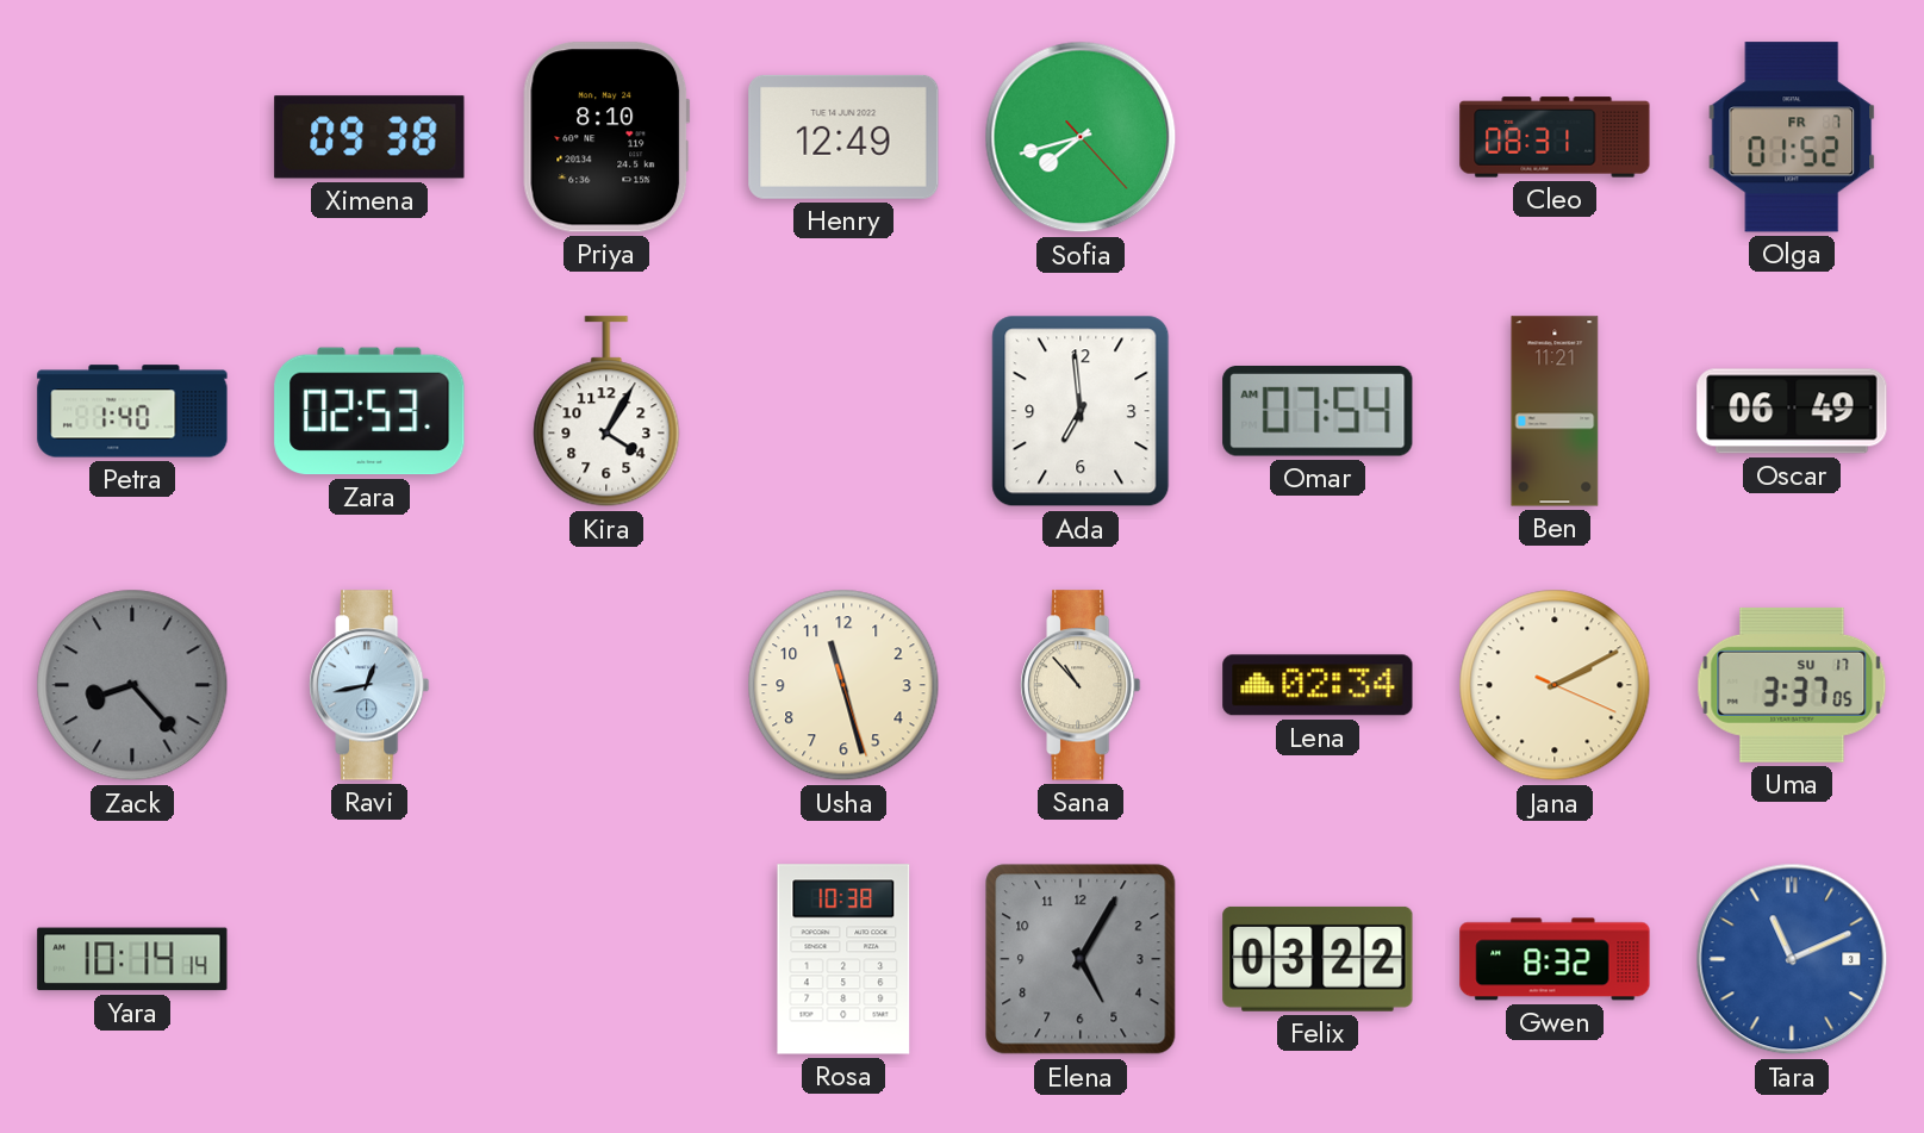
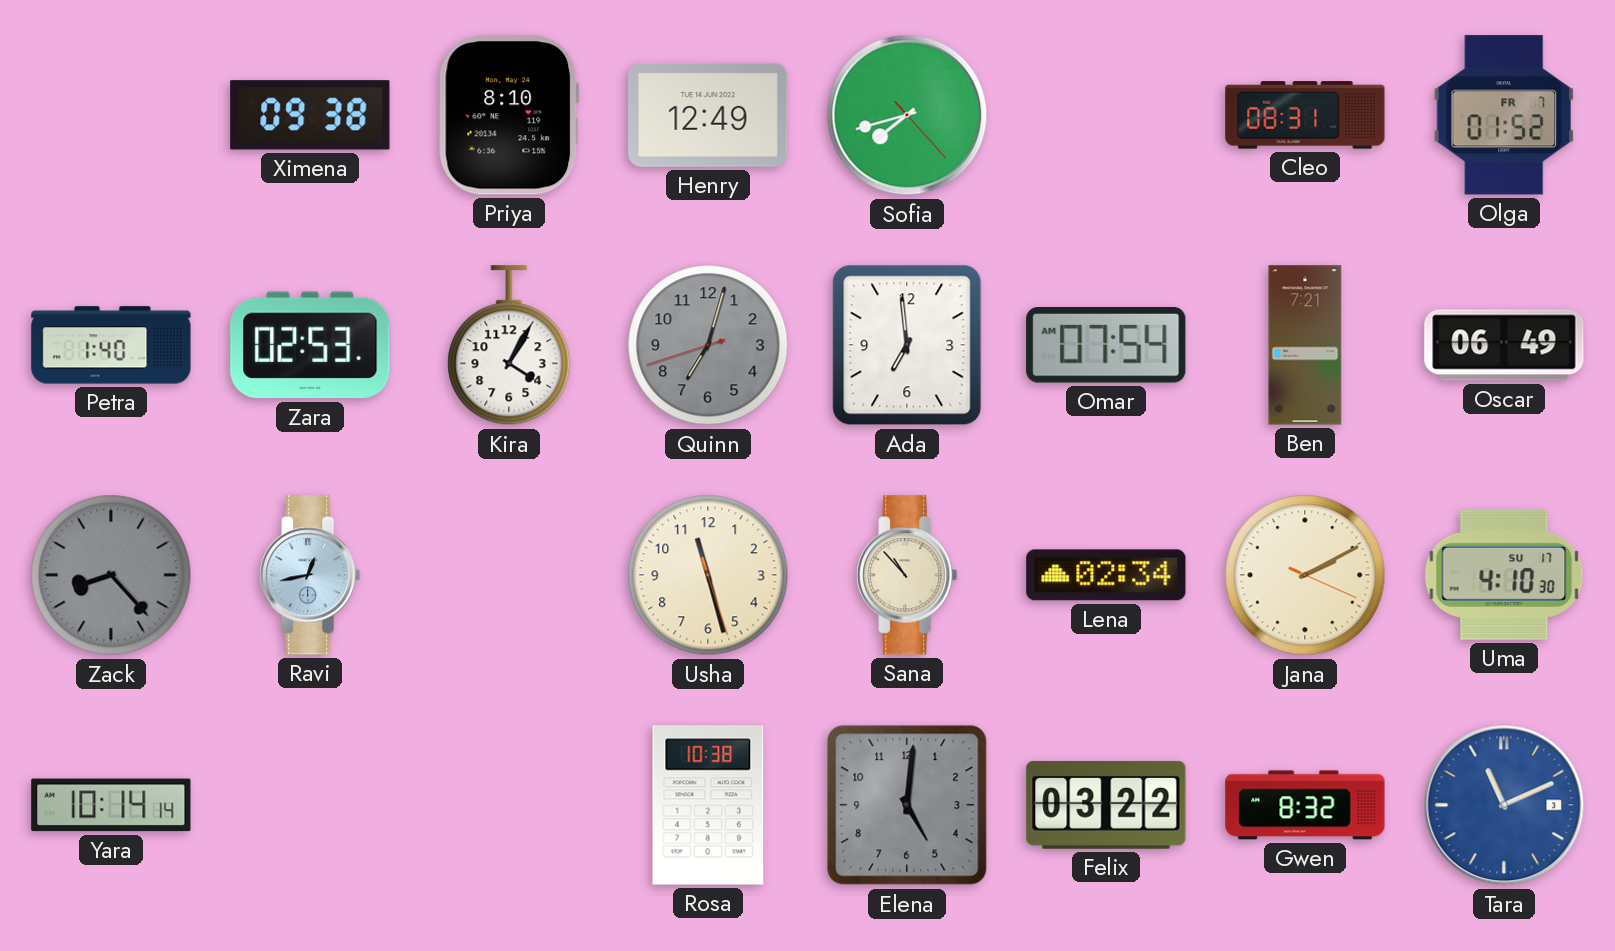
Quinn: none -> 7:02
Ben: 11:21 -> 7:21
Uma: 3:37 -> 4:10
Elena: 5:05 -> 5:01
